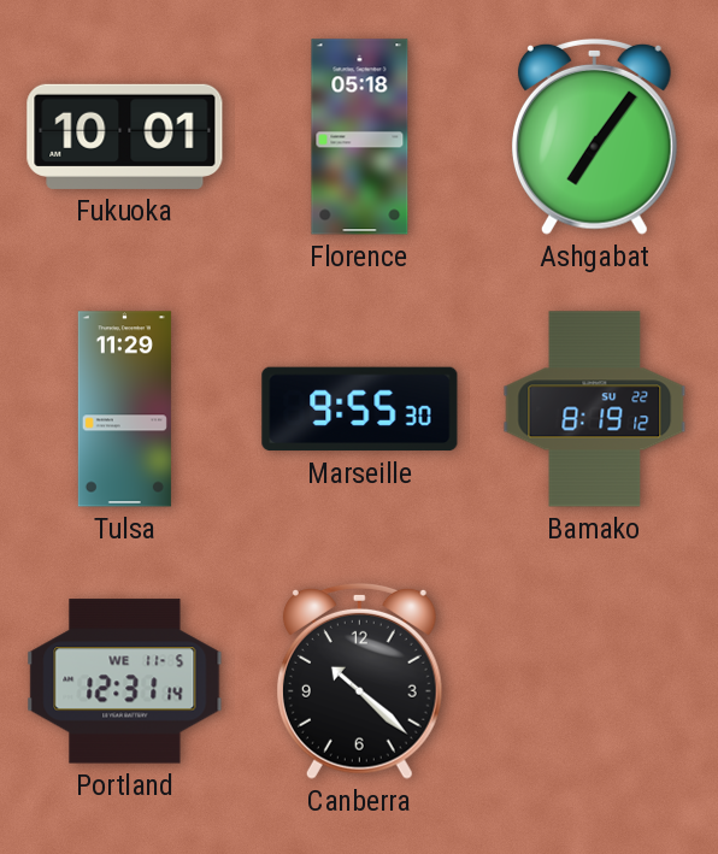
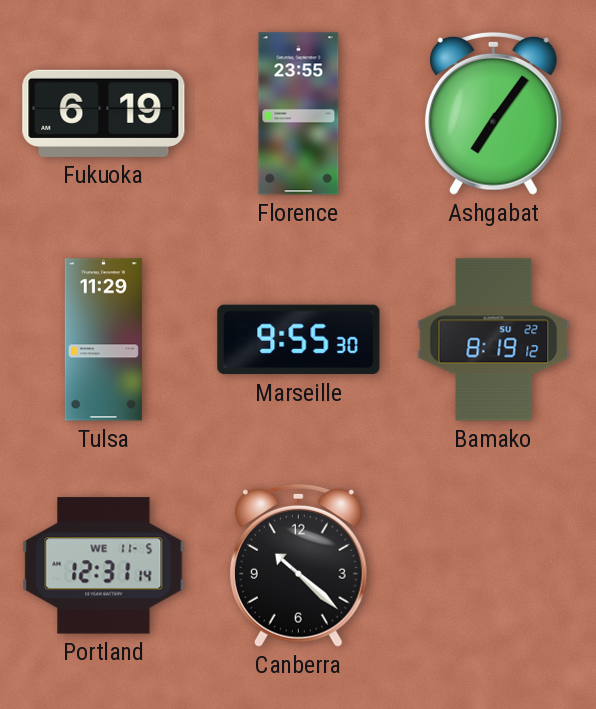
Fukuoka: 10:01 -> 6:19
Florence: 05:18 -> 23:55
